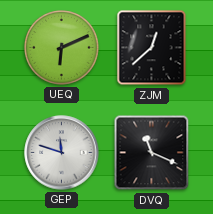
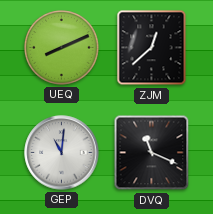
UEQ: 6:11 -> 8:11
GEP: 11:48 -> 11:01
